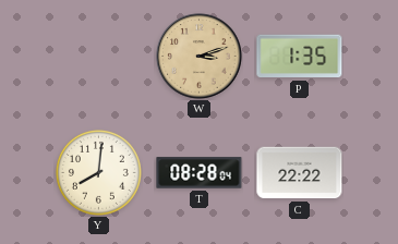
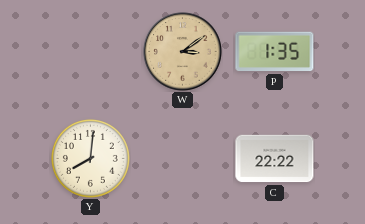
W: 3:12 -> 3:09
T: 08:28 -> none
